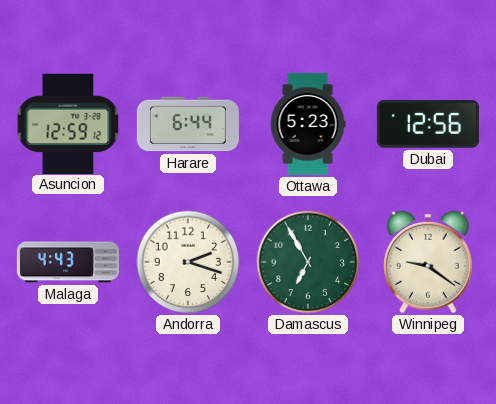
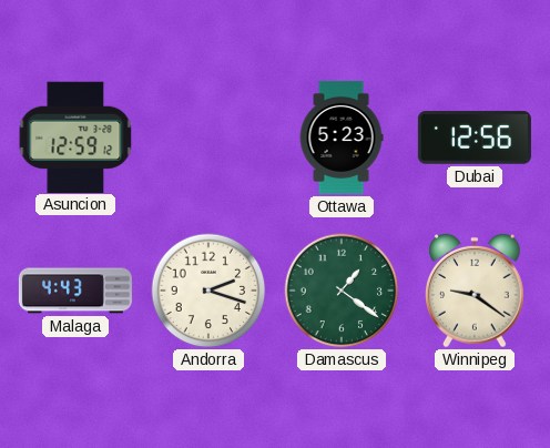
Harare: 6:44 -> none
Damascus: 6:55 -> 1:21
